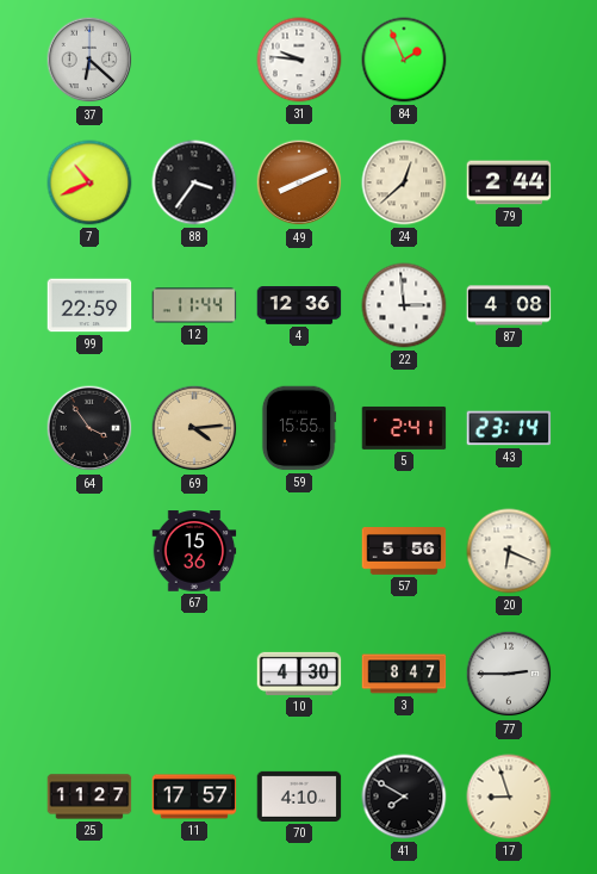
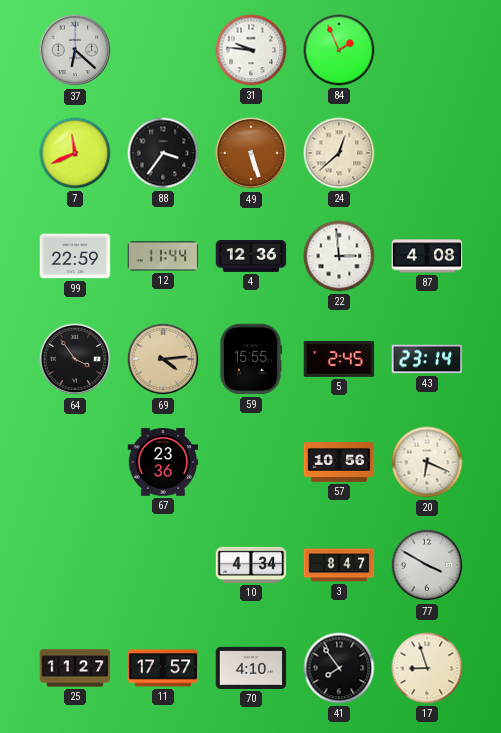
7: 10:41 -> 11:41
49: 8:11 -> 5:27
79: 2:44 -> none
5: 2:41 -> 2:45
67: 15:36 -> 23:36
57: 5:56 -> 10:56
10: 4:30 -> 4:34
77: 2:45 -> 3:50
41: 7:50 -> 7:54
